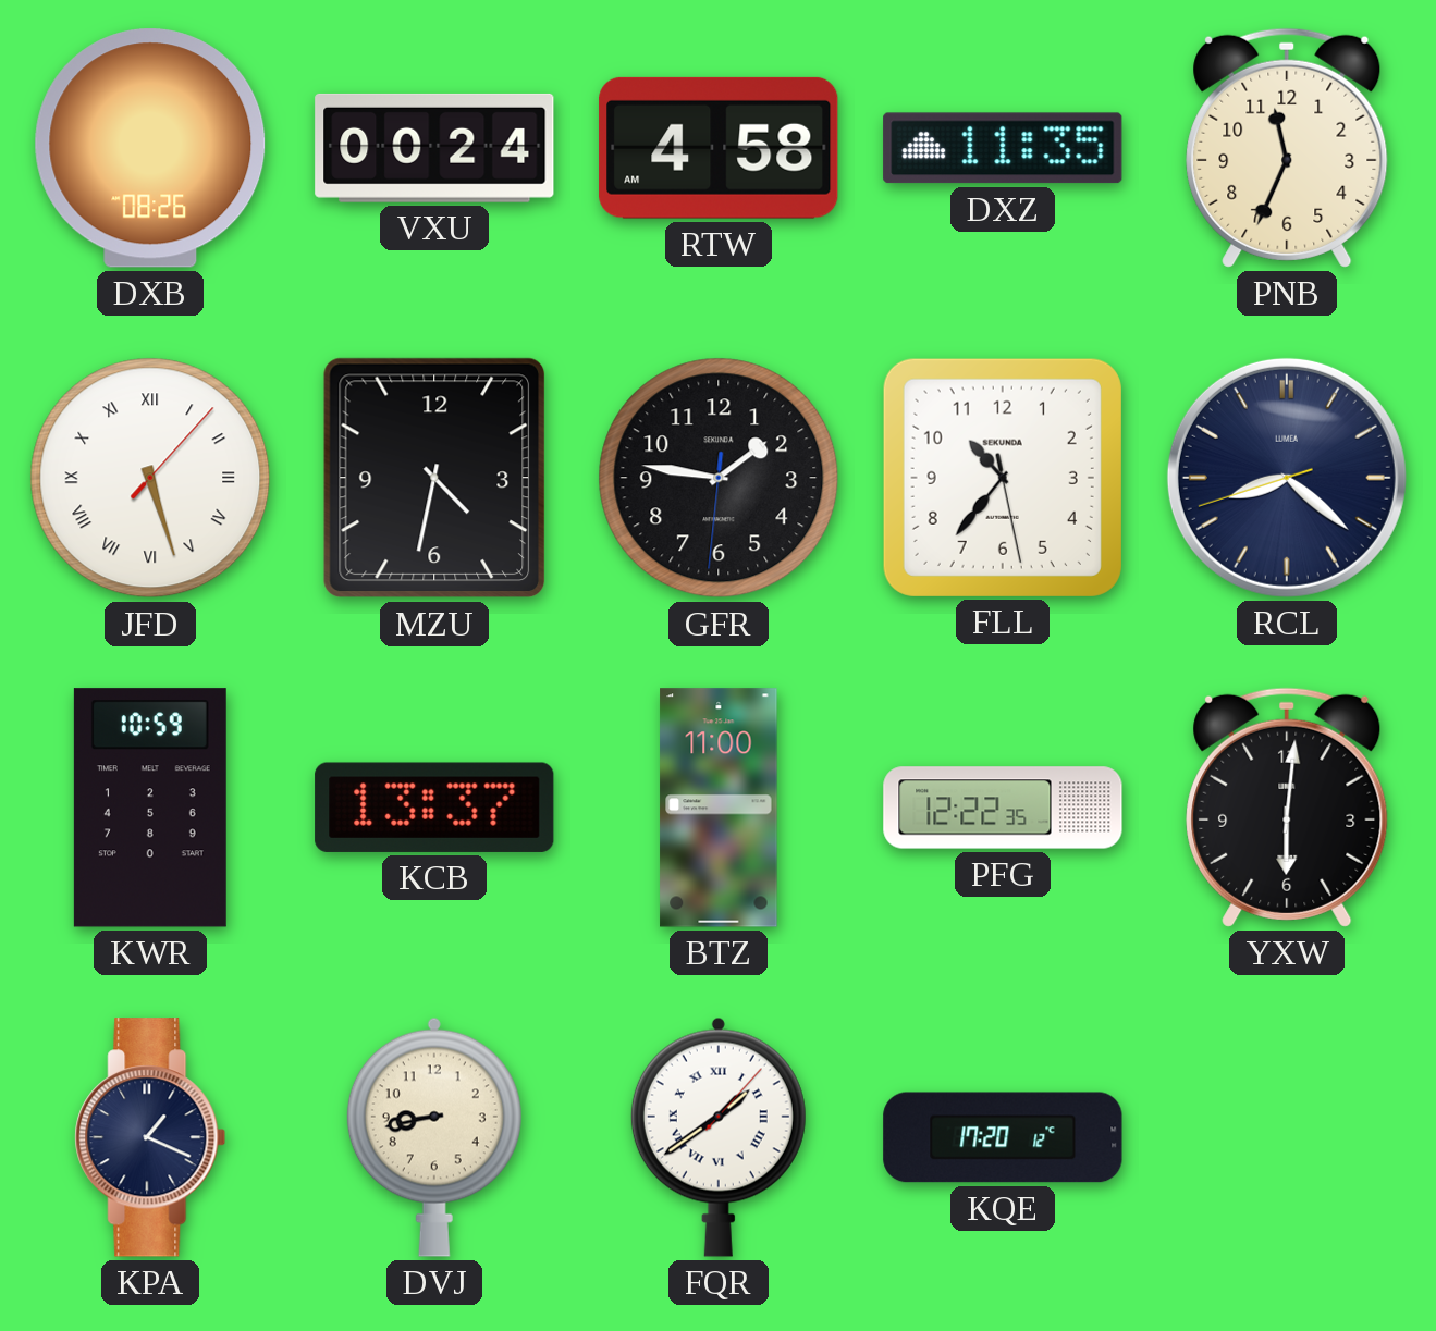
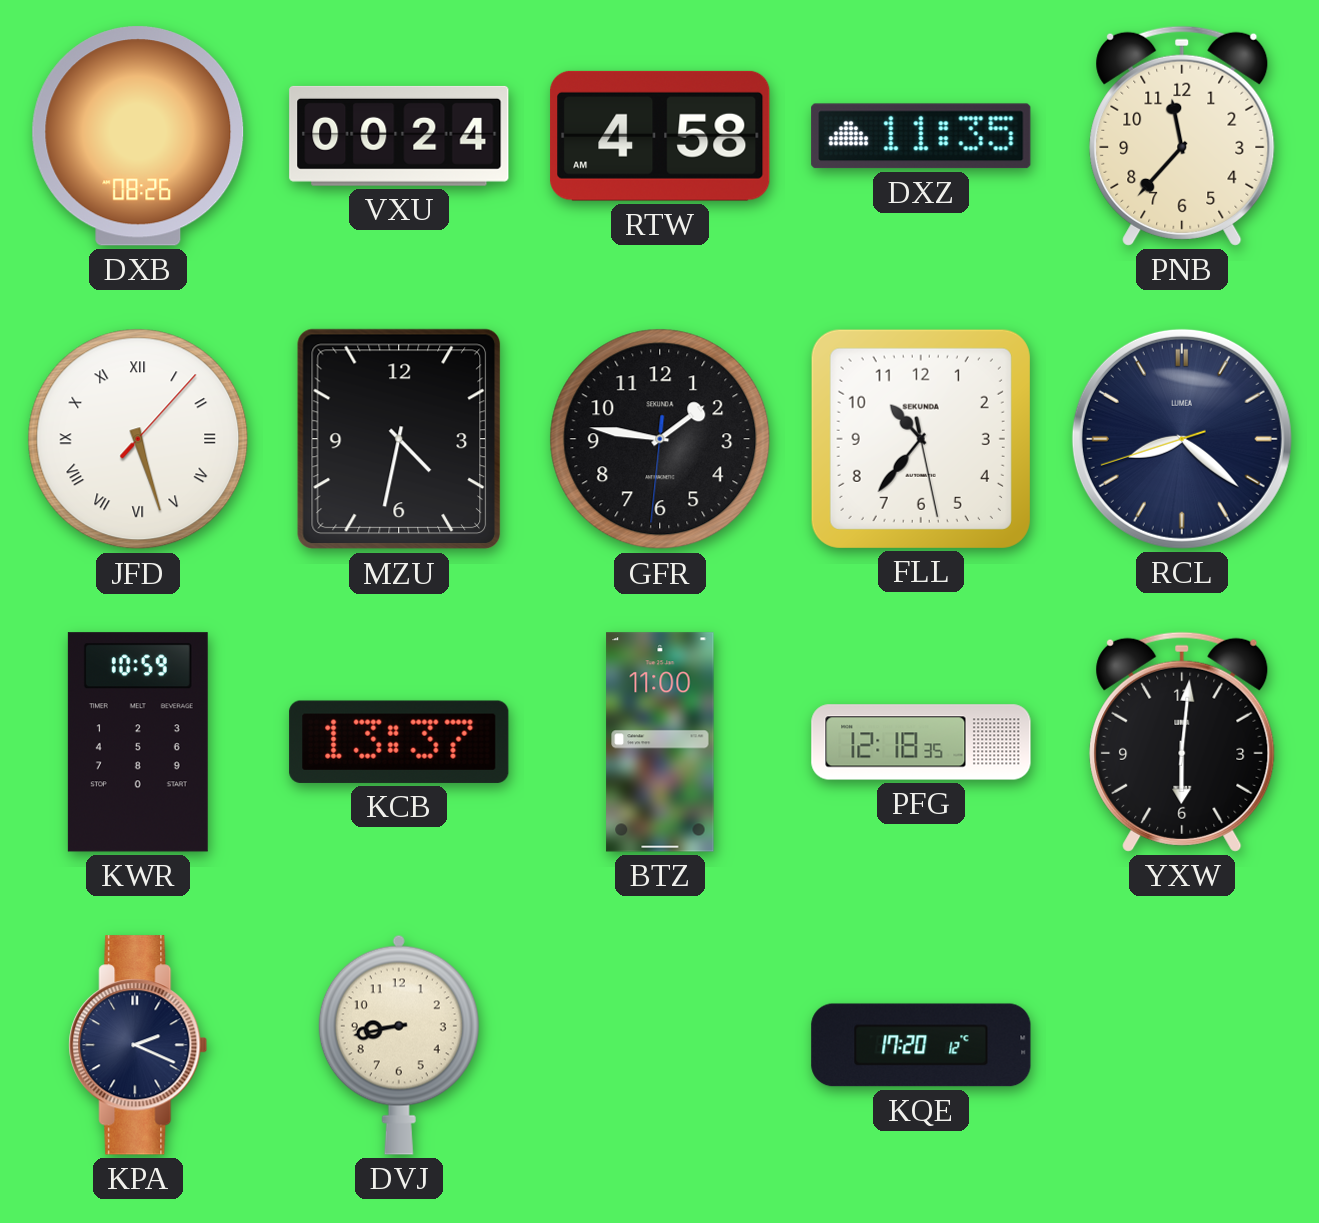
PNB: 11:34 -> 11:37
PFG: 12:22 -> 12:18
KPA: 1:19 -> 2:19
FQR: 1:39 -> none
